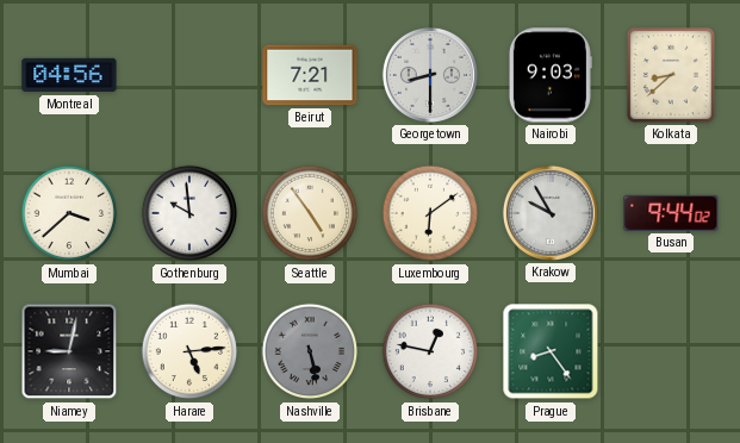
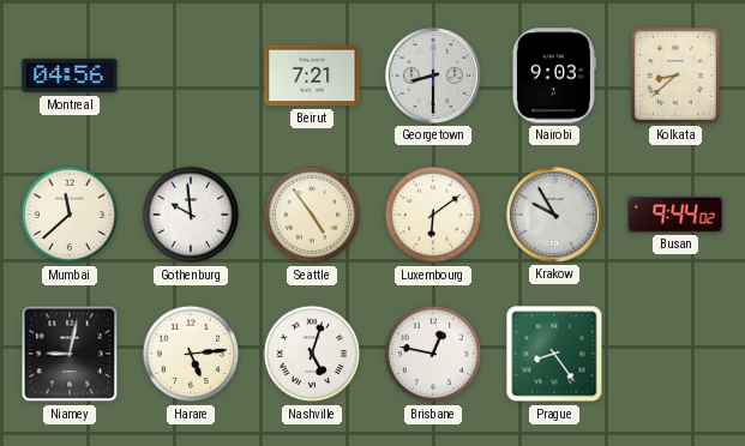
Mumbai: 3:38 -> 11:38
Nashville: 5:28 -> 5:03
Nashville dial: grey -> white
